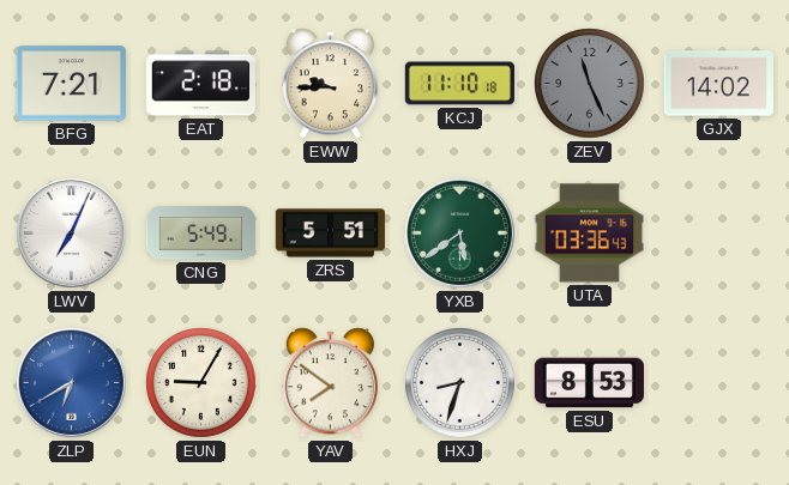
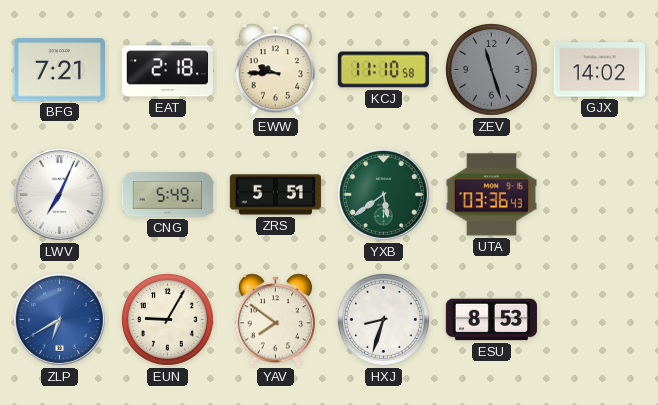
KCJ: 11:10:18 -> 11:10:58
ZEV: 11:26 -> 11:27
